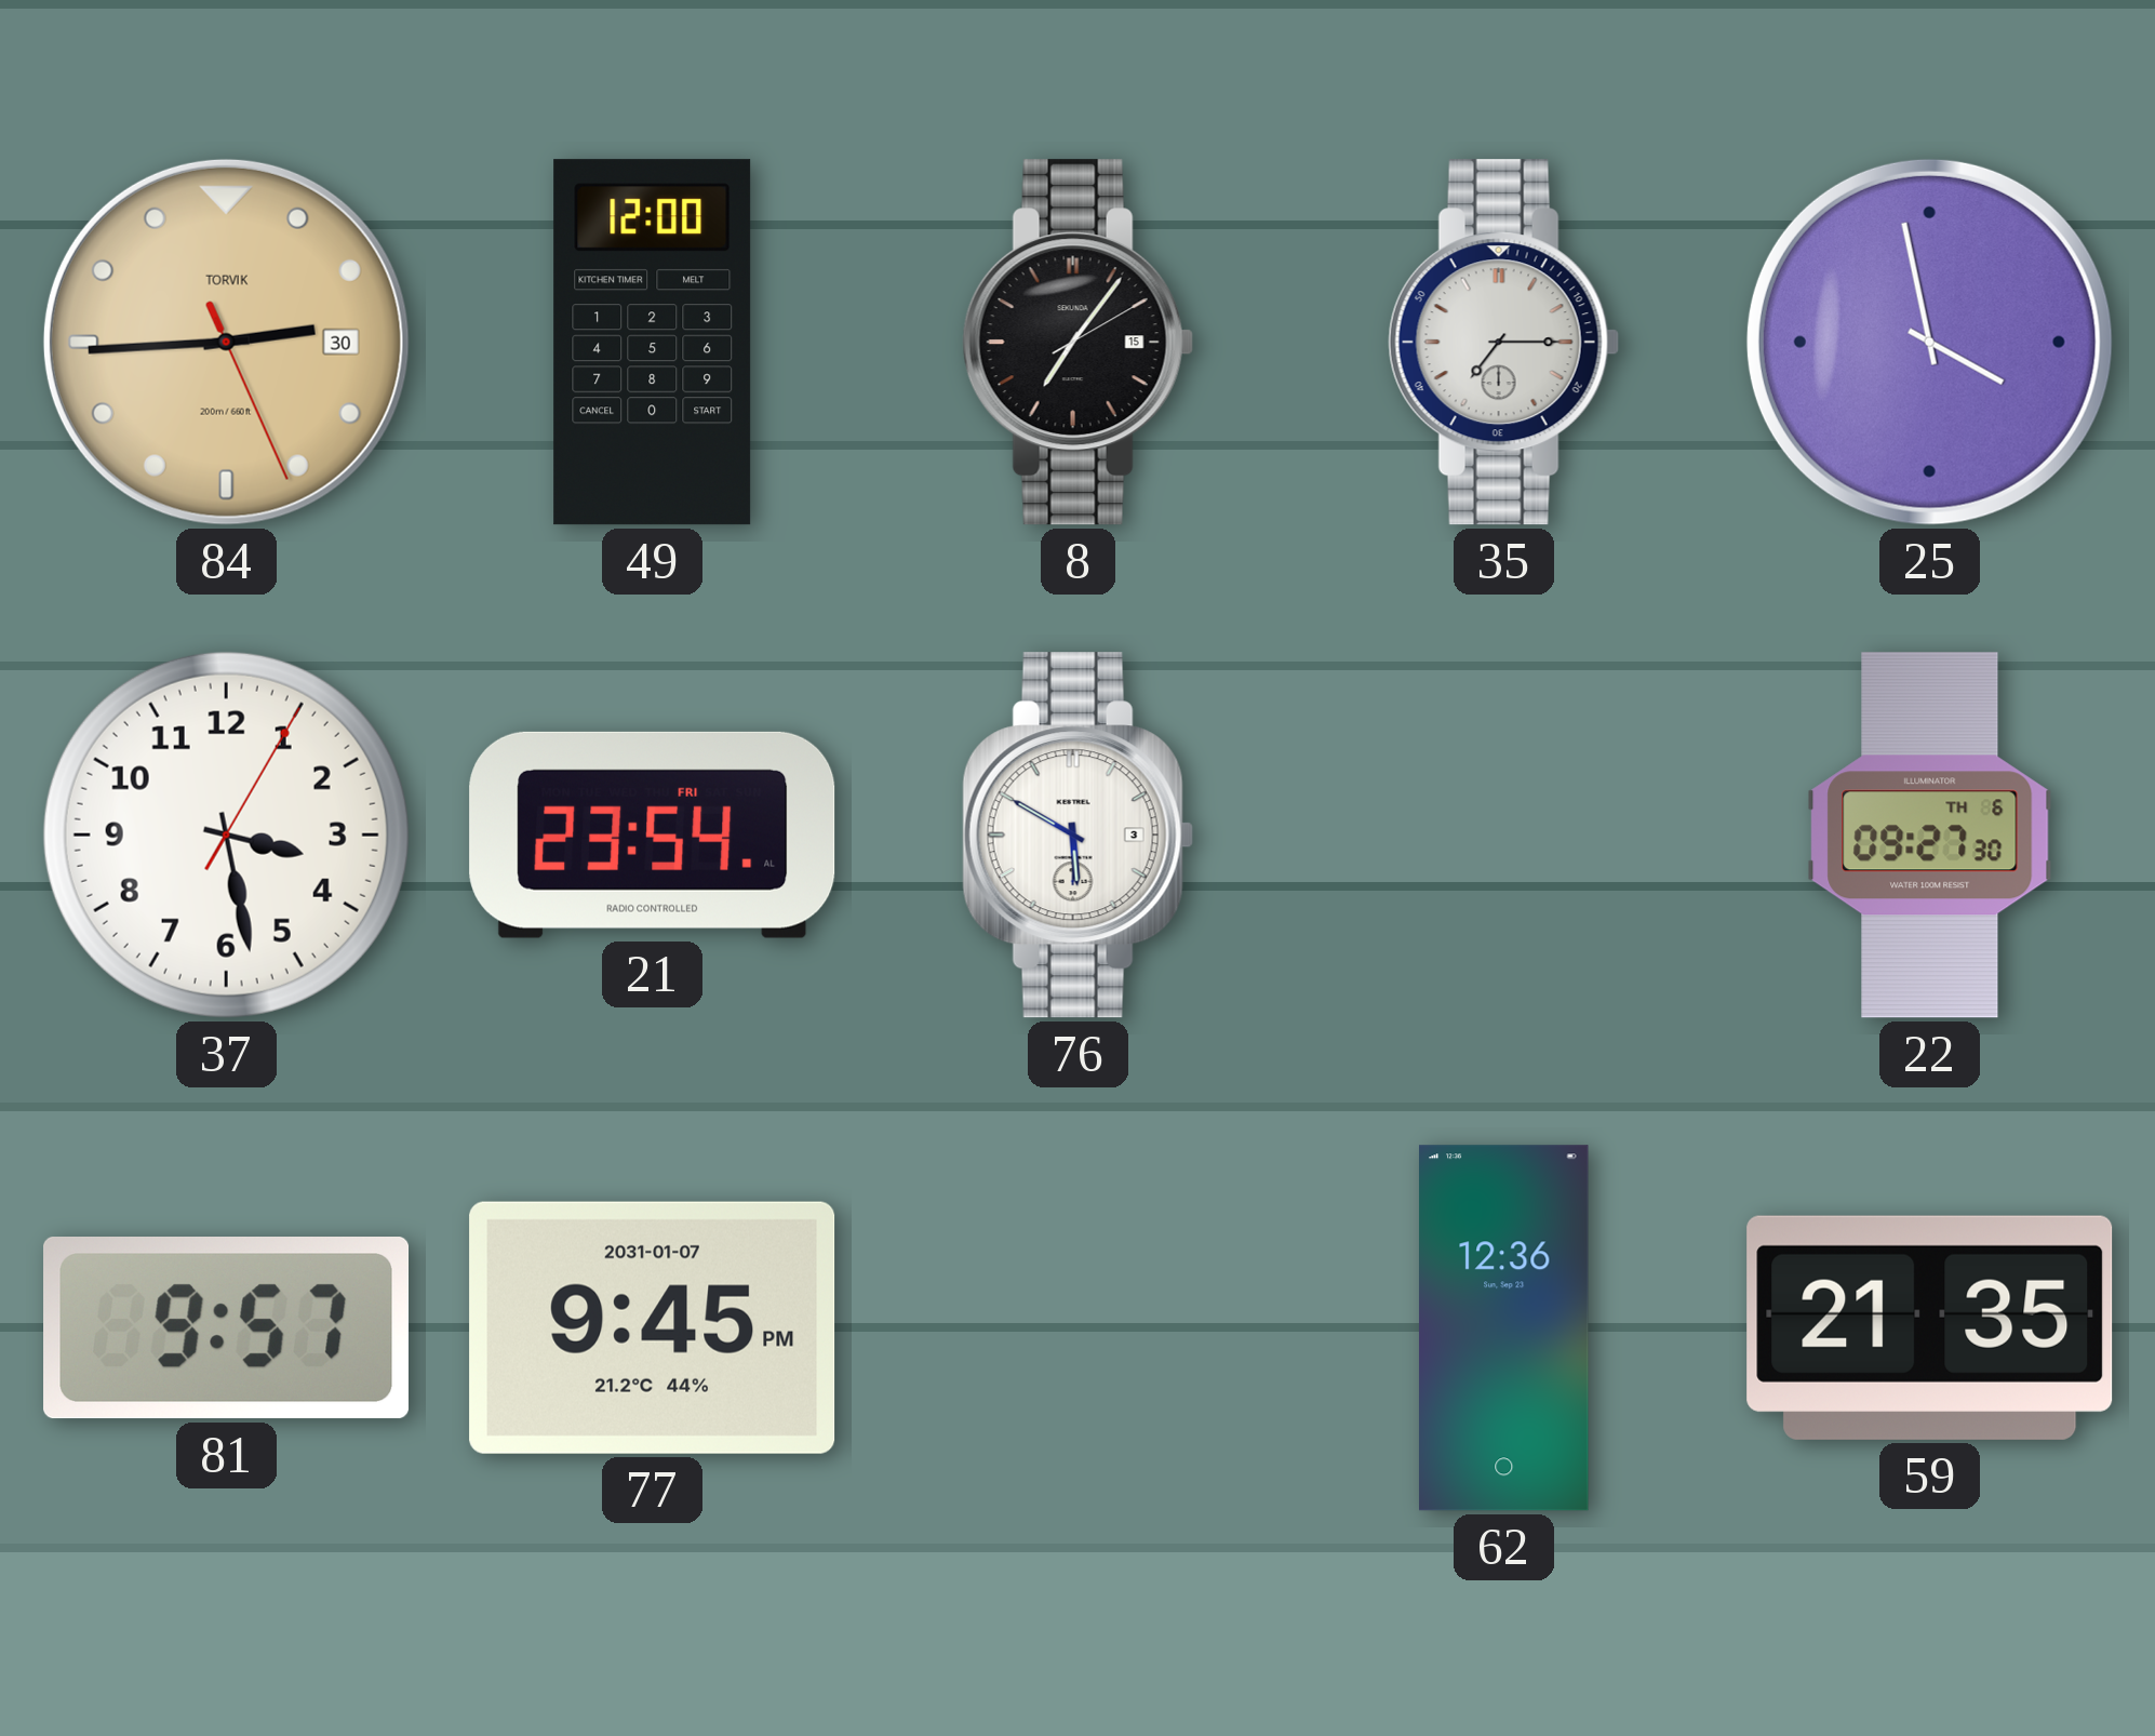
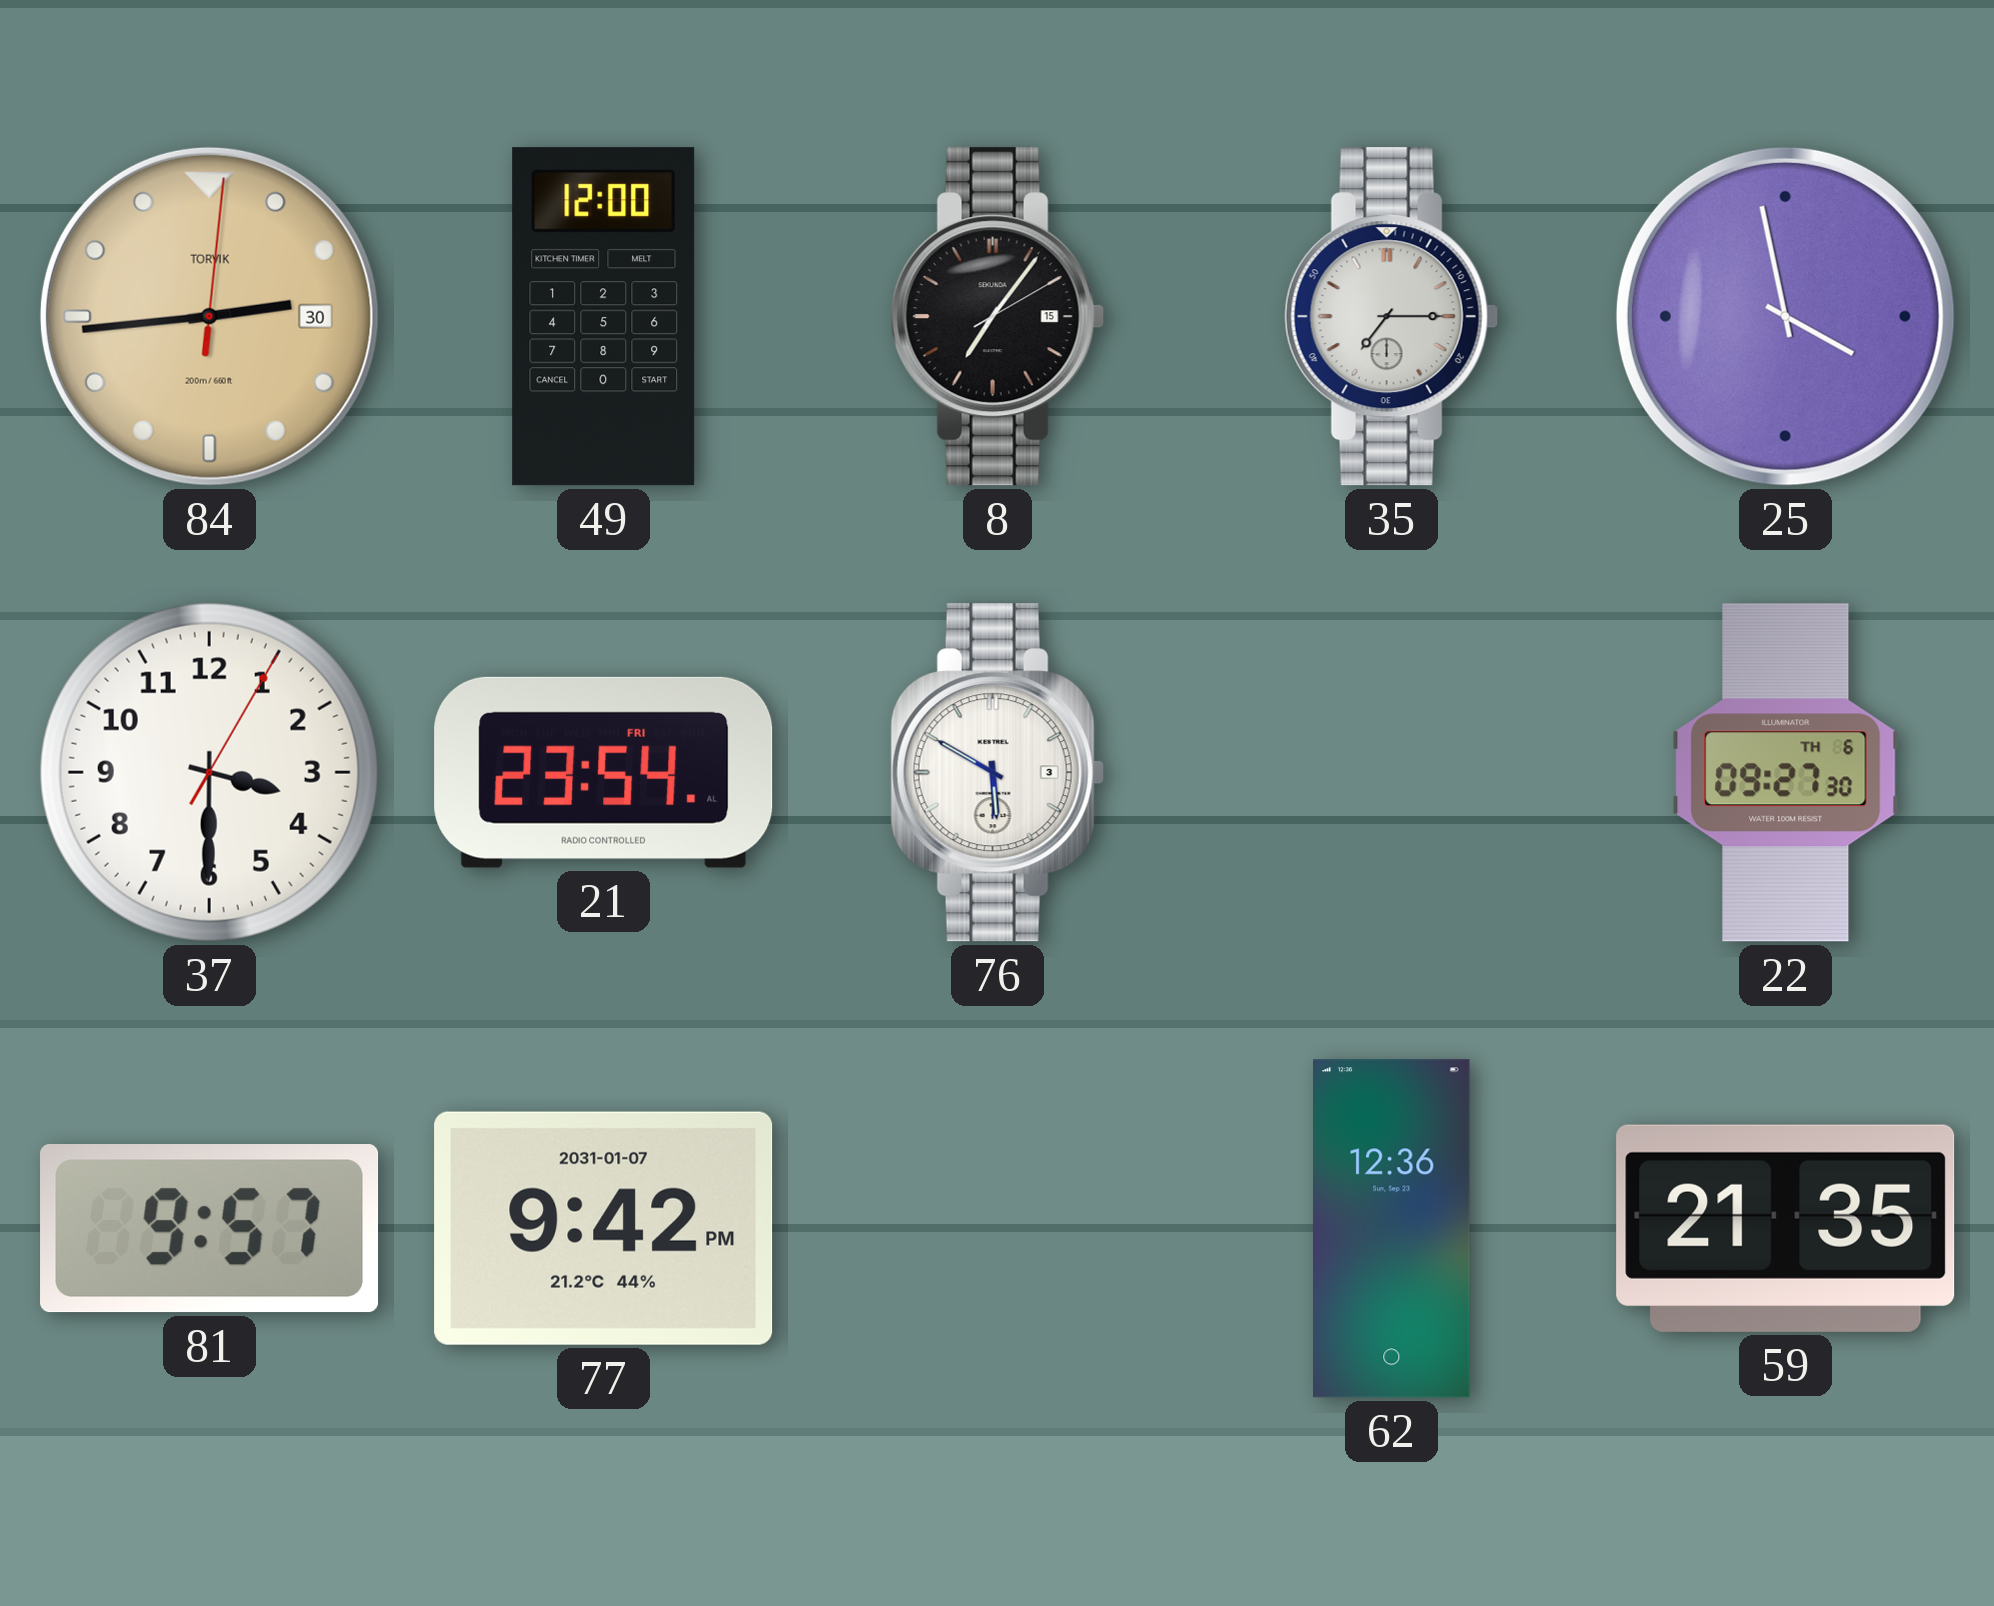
84: 2:44:26 -> 2:44:01
37: 3:28 -> 3:30
77: 9:45 -> 9:42
